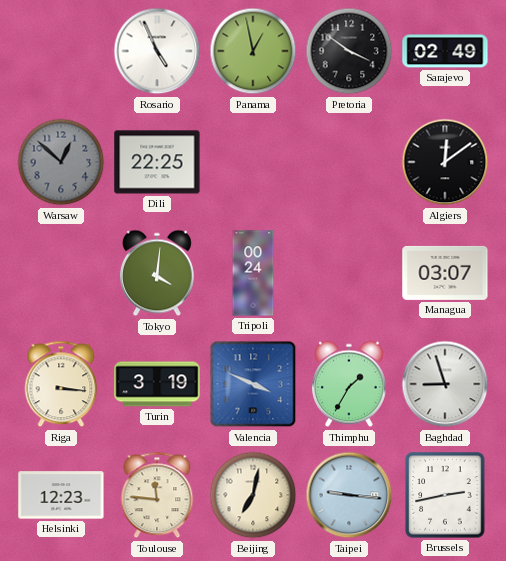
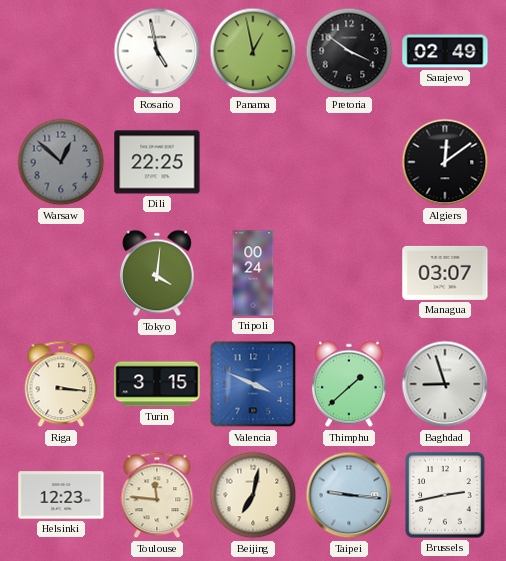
Rosario: 4:56 -> 4:58
Turin: 3:19 -> 3:15
Thimphu: 1:35 -> 1:38
